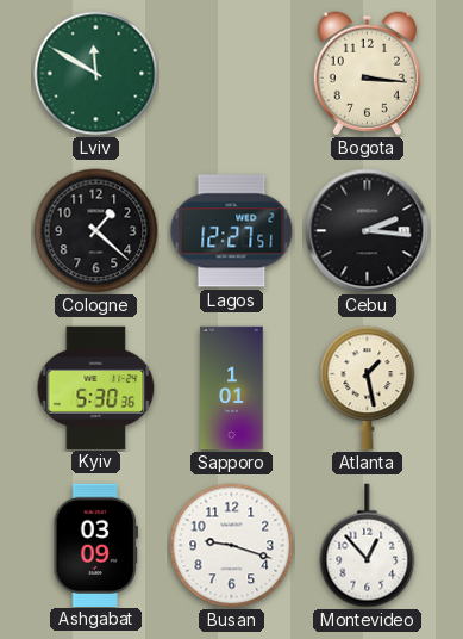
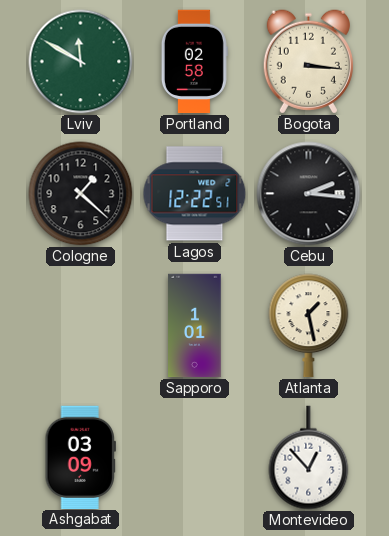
Portland: none -> 02:58
Lagos: 12:27 -> 12:22
Kyiv: 5:30 -> none
Busan: 9:18 -> none
